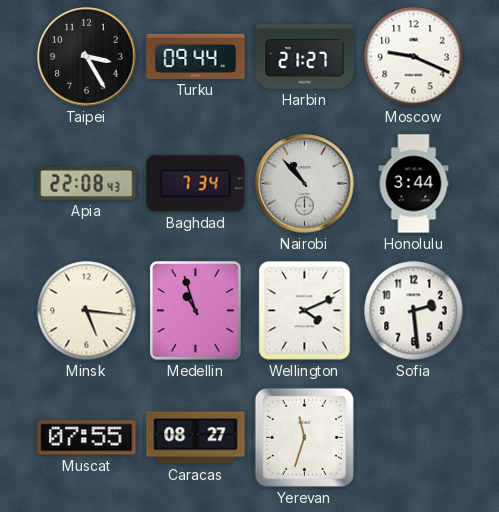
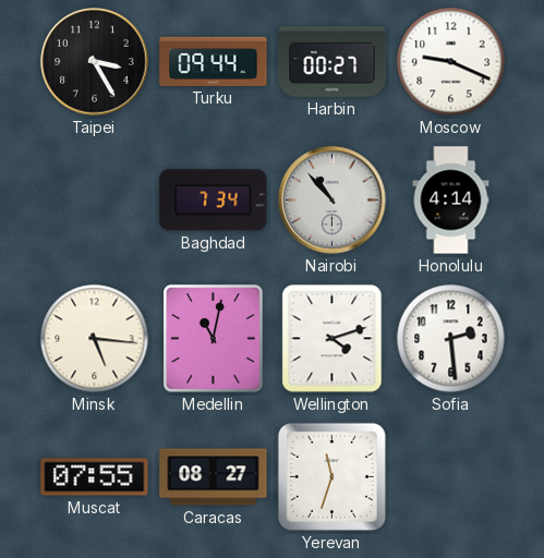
Harbin: 21:27 -> 00:27
Apia: 22:08 -> none
Honolulu: 3:44 -> 4:14
Medellin: 10:57 -> 11:02
Wellington: 4:11 -> 4:12
